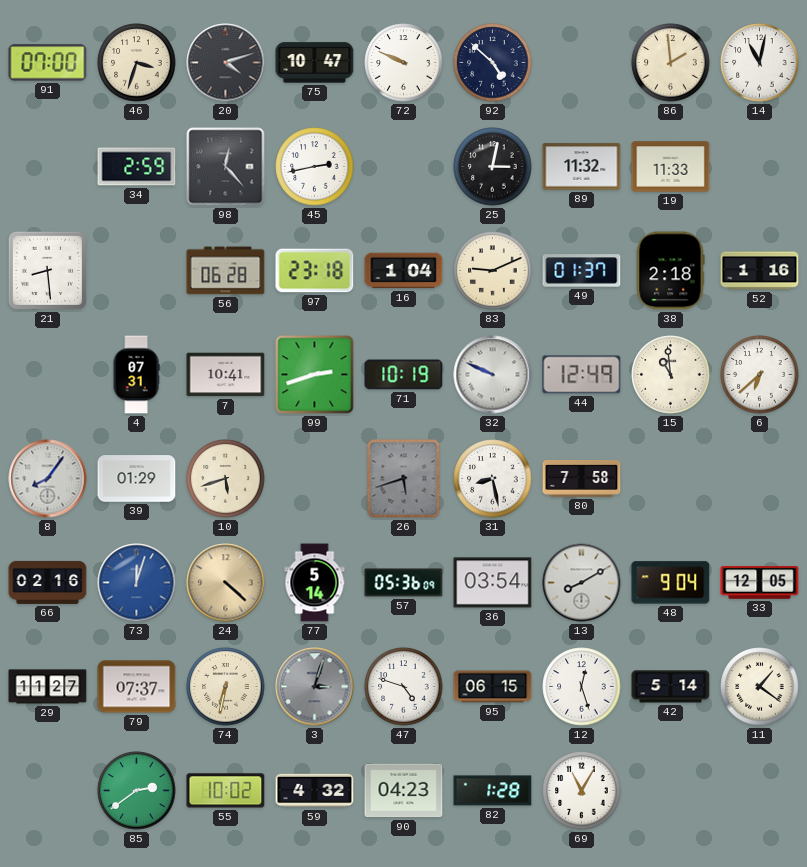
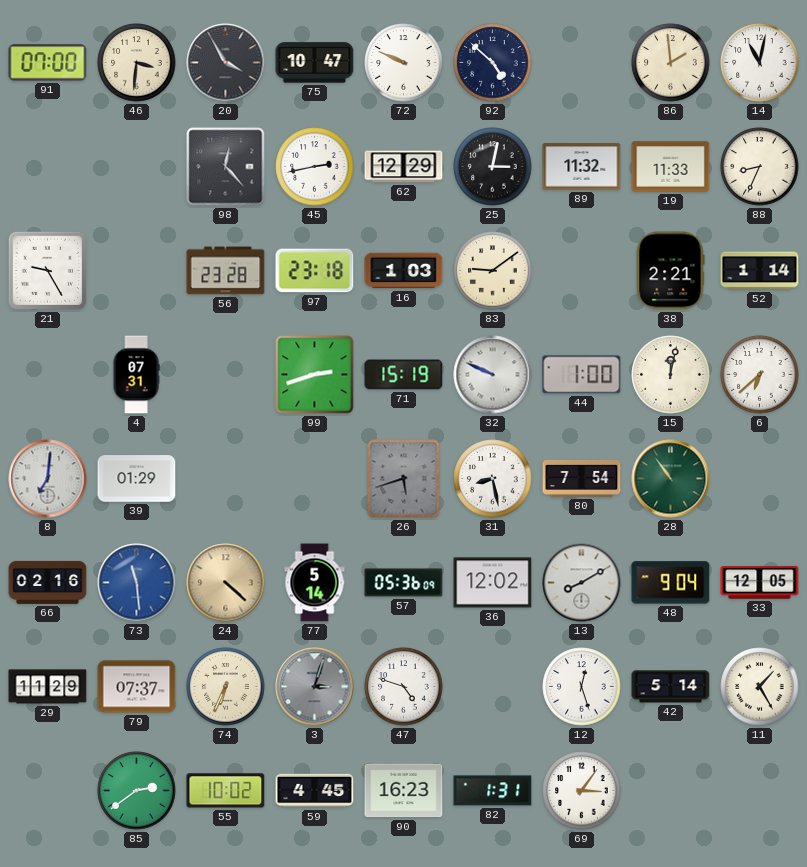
46: 3:33 -> 3:31
20: 4:12 -> 3:55
34: 2:59 -> none
62: none -> 12:29
88: none -> 8:34
21: 8:29 -> 9:25
56: 06:28 -> 23:28
16: 1:04 -> 1:03
83: 9:11 -> 9:09
49: 01:37 -> none
38: 2:18 -> 2:21
52: 1:16 -> 1:14
7: 10:41 -> none
71: 10:19 -> 15:19
44: 12:49 -> 1:00
15: 10:59 -> 12:02
8: 8:06 -> 7:01
10: 5:42 -> none
80: 7:58 -> 7:54
28: none -> 10:54
73: 12:03 -> 11:29
36: 03:54 -> 12:02
29: 11:27 -> 11:29
74: 6:32 -> 6:34
95: 06:15 -> none
11: 1:21 -> 1:25
59: 4:32 -> 4:45
90: 04:23 -> 16:23
82: 1:28 -> 1:31
69: 11:05 -> 3:06
